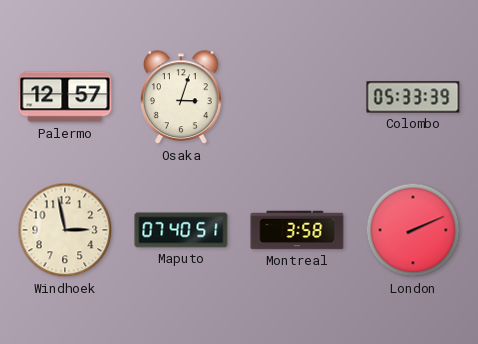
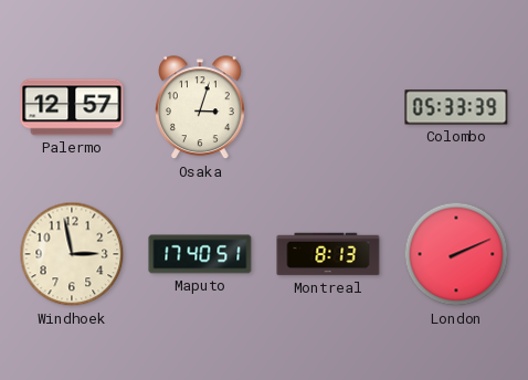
Maputo: 07:40 -> 17:40
Montreal: 3:58 -> 8:13
